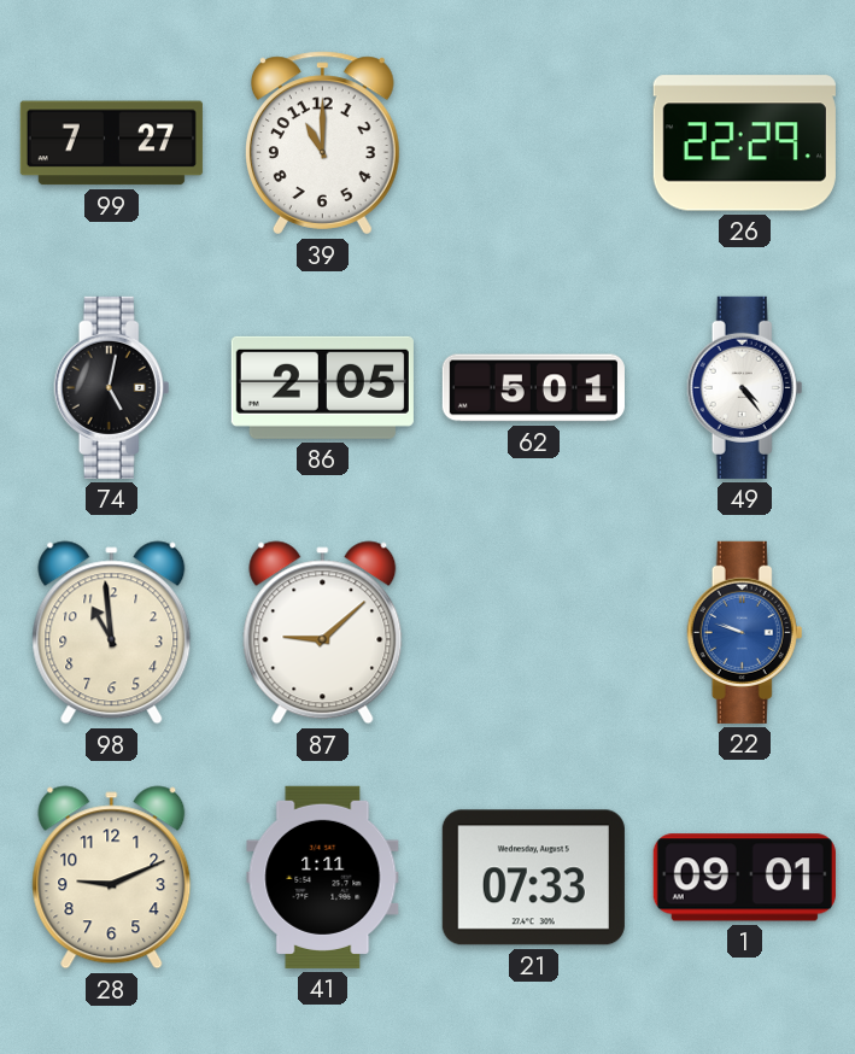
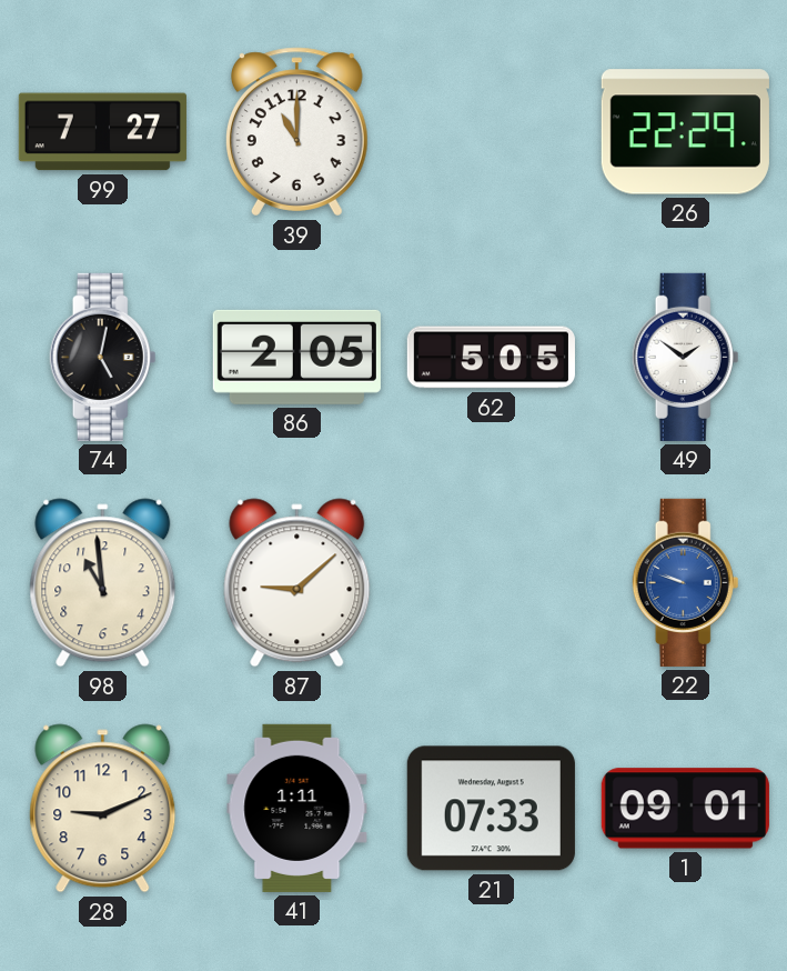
62: 5:01 -> 5:05
49: 4:24 -> 1:51
